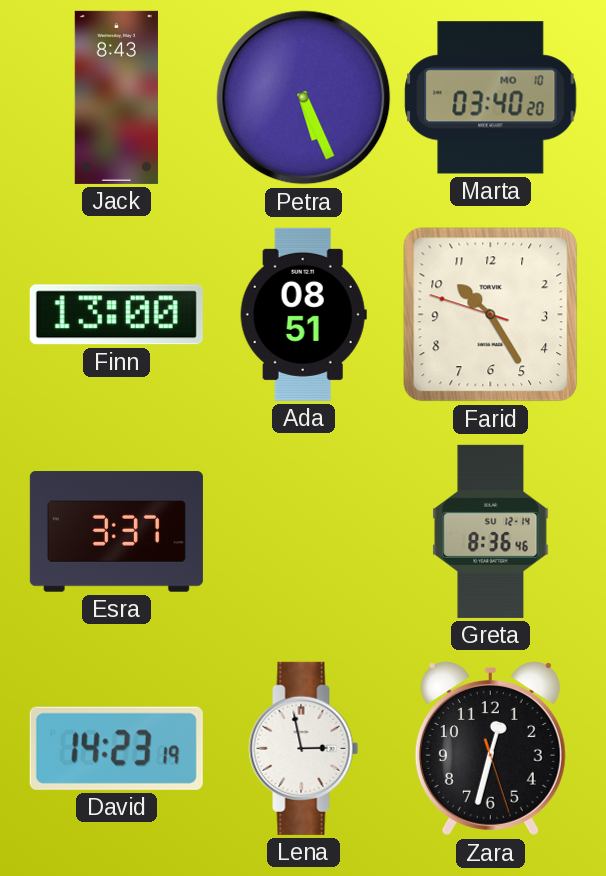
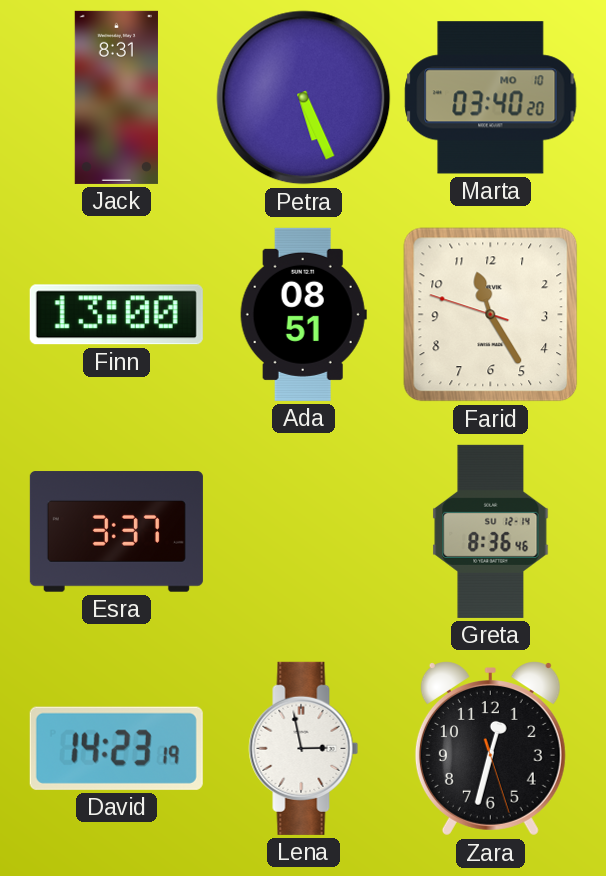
Jack: 8:43 -> 8:31
Farid: 10:24 -> 11:24
